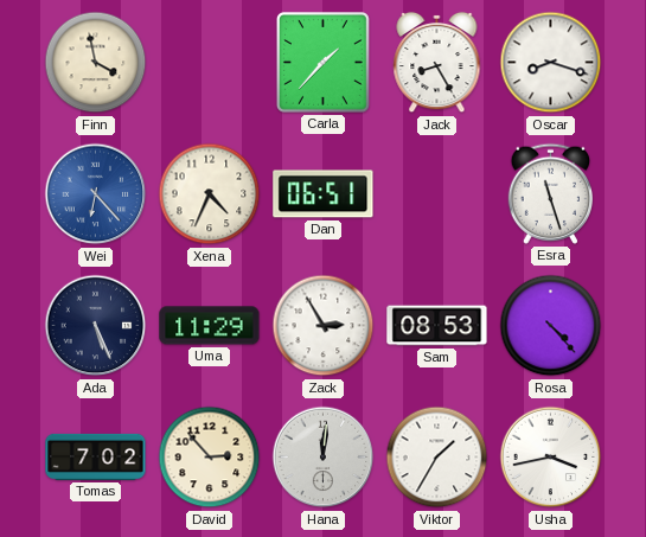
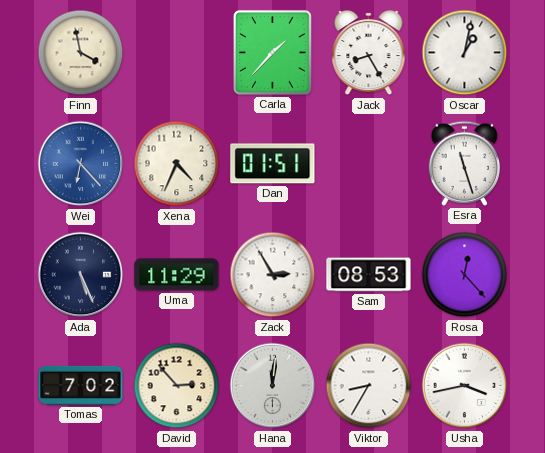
Oscar: 8:18 -> 1:02
Dan: 06:51 -> 01:51
Rosa: 4:23 -> 12:23
Viktor: 1:35 -> 8:35
